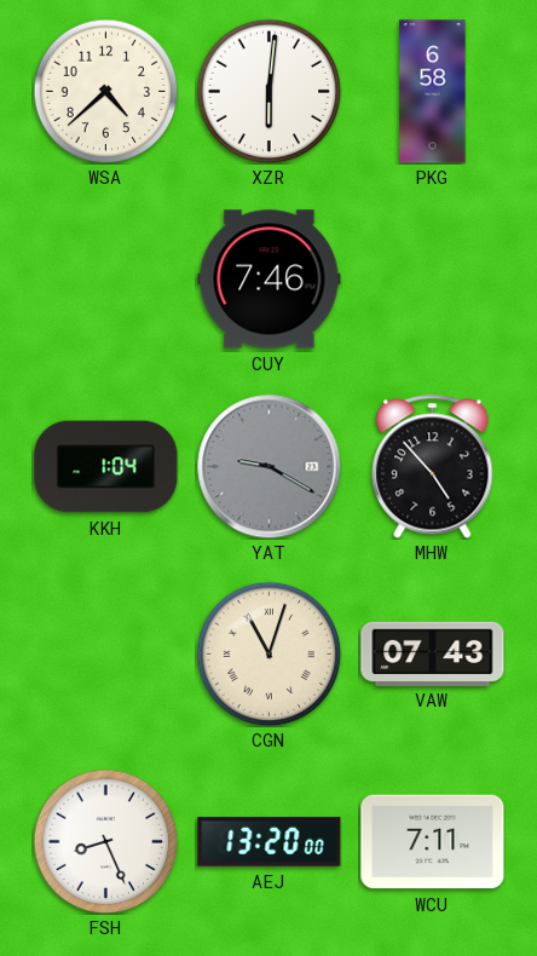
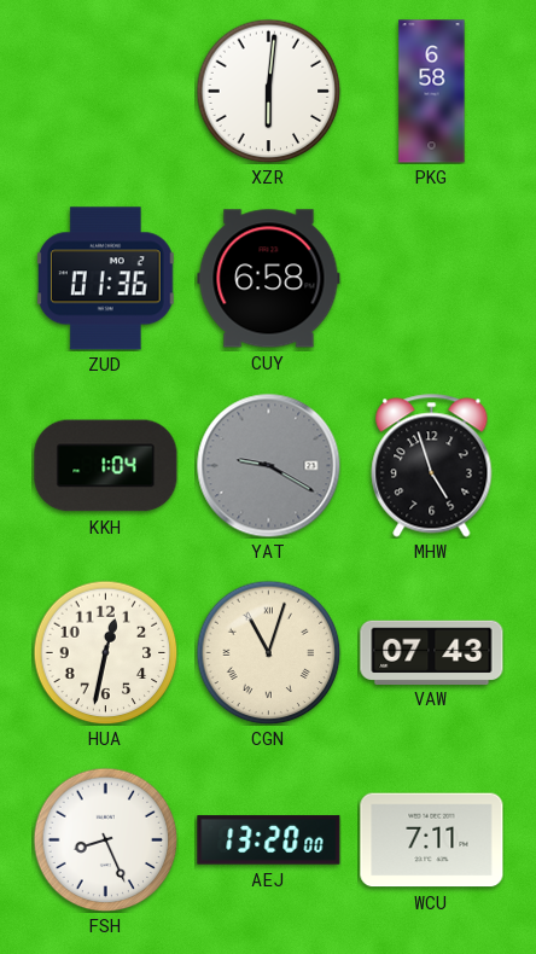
WSA: 4:38 -> none
ZUD: none -> 01:36
CUY: 7:46 -> 6:58
MHW: 4:53 -> 4:57
HUA: none -> 12:32
